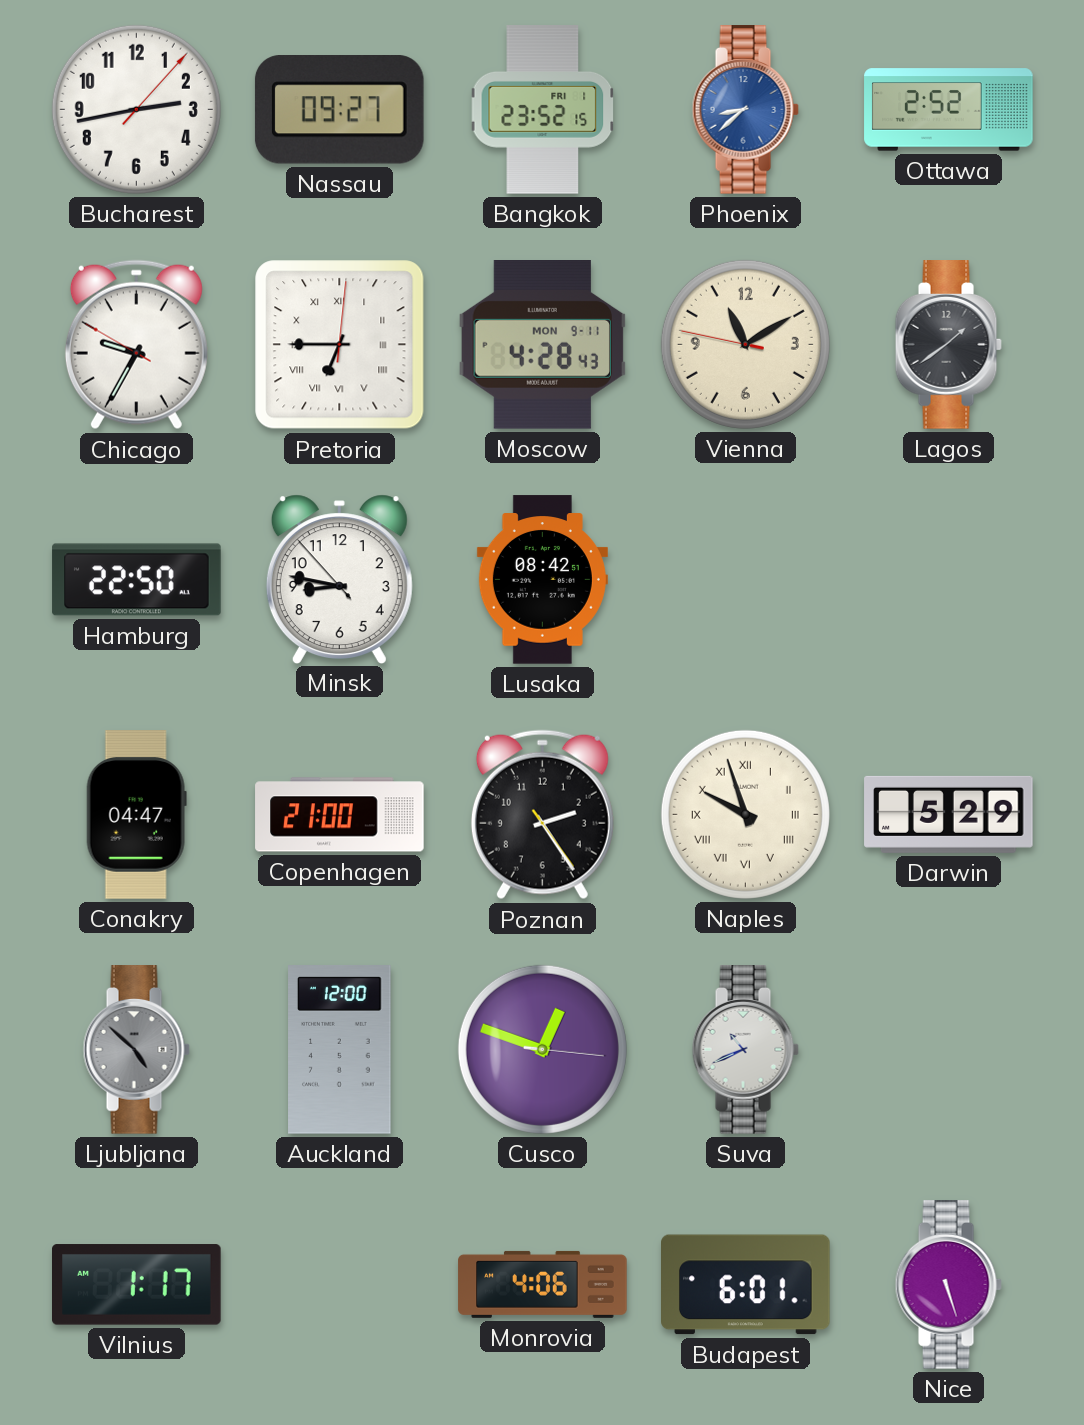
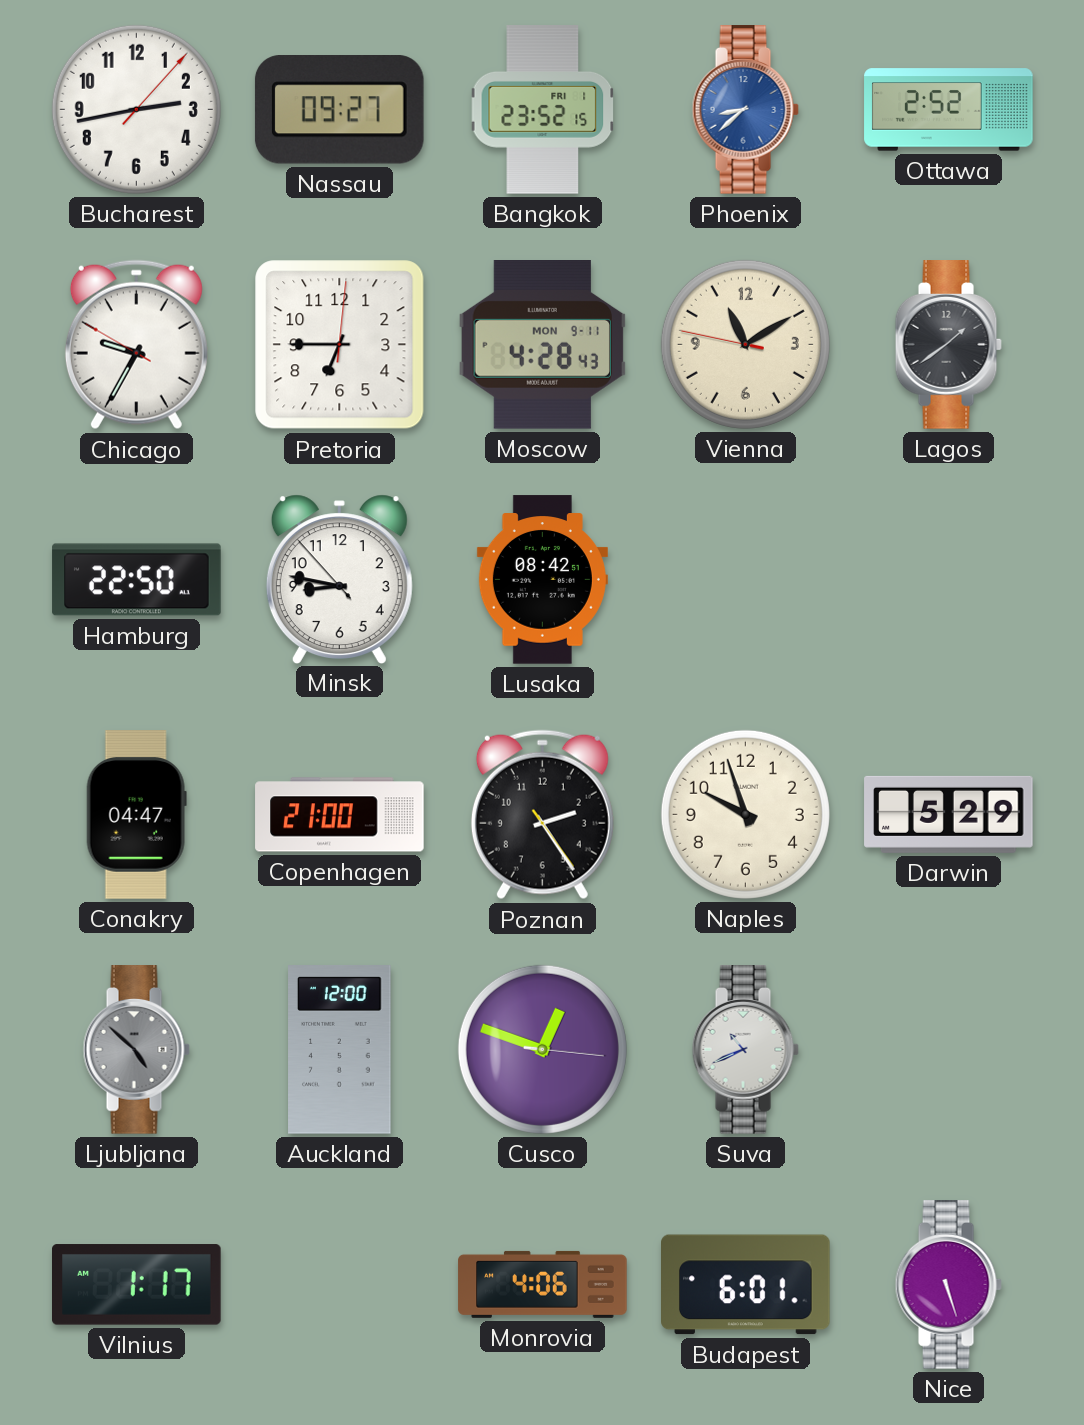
Pretoria numerals: Roman -> Arabic
Naples numerals: Roman -> Arabic
